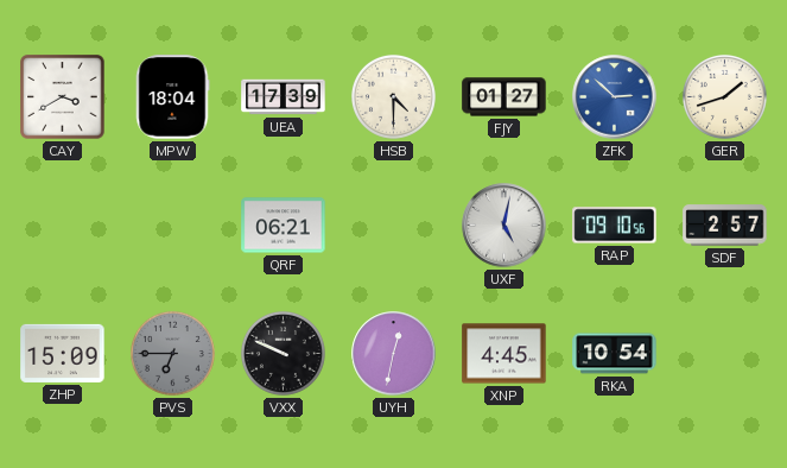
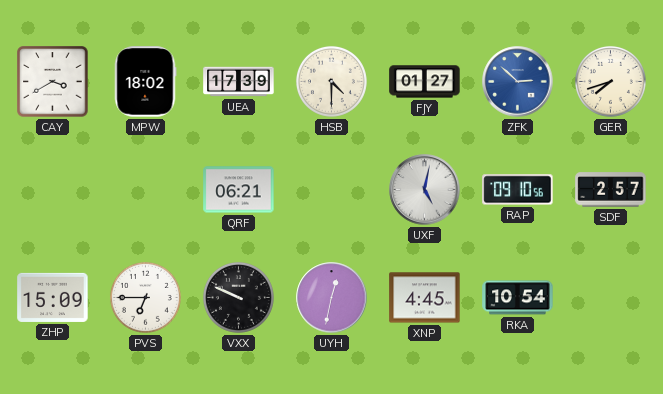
MPW: 18:04 -> 18:02
GER: 1:42 -> 7:42
PVS dial: grey -> white
